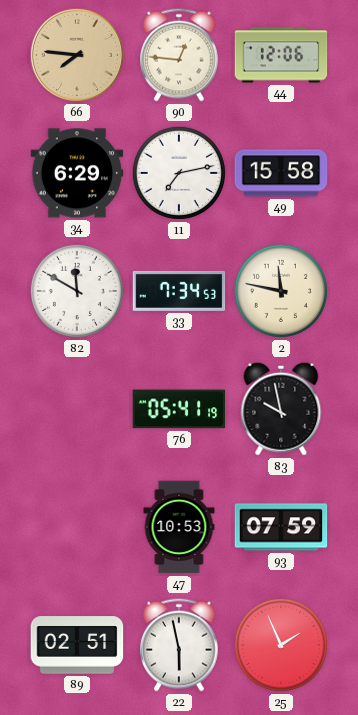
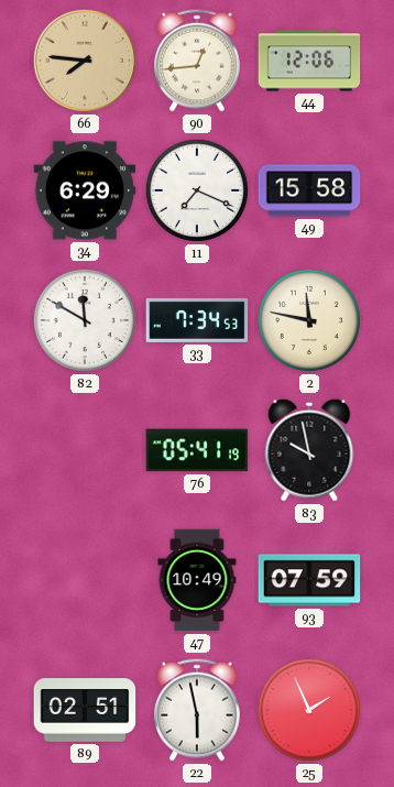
90: 12:46 -> 12:44
11: 7:13 -> 7:19
47: 10:53 -> 10:49
